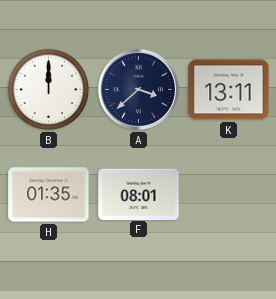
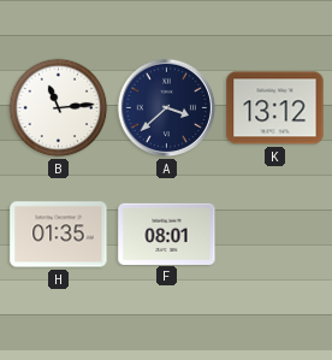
B: 12:00 -> 11:14
K: 13:11 -> 13:12
